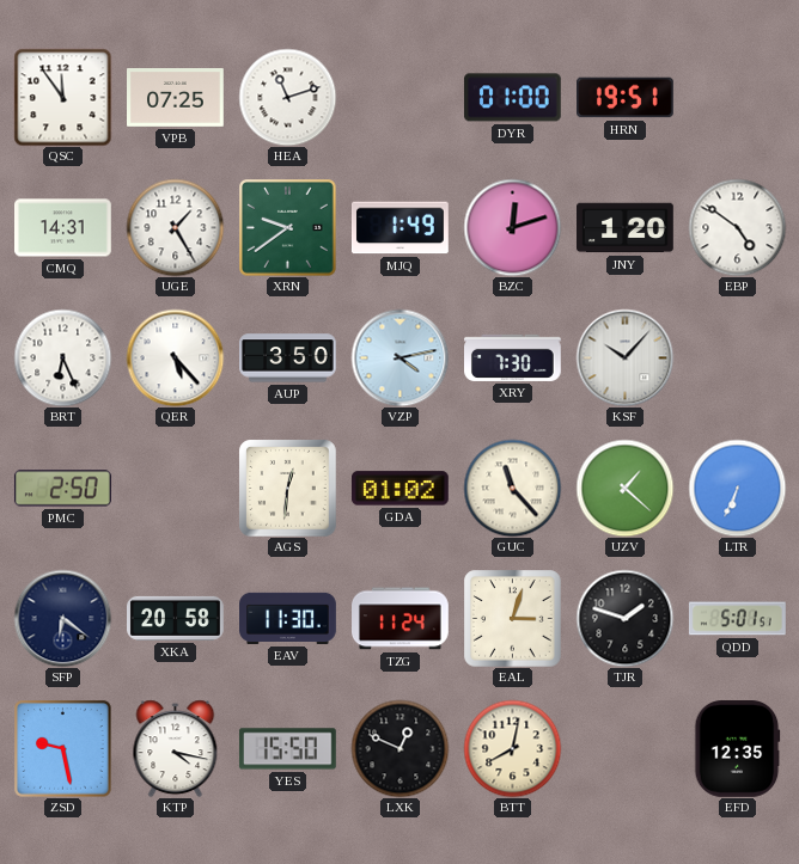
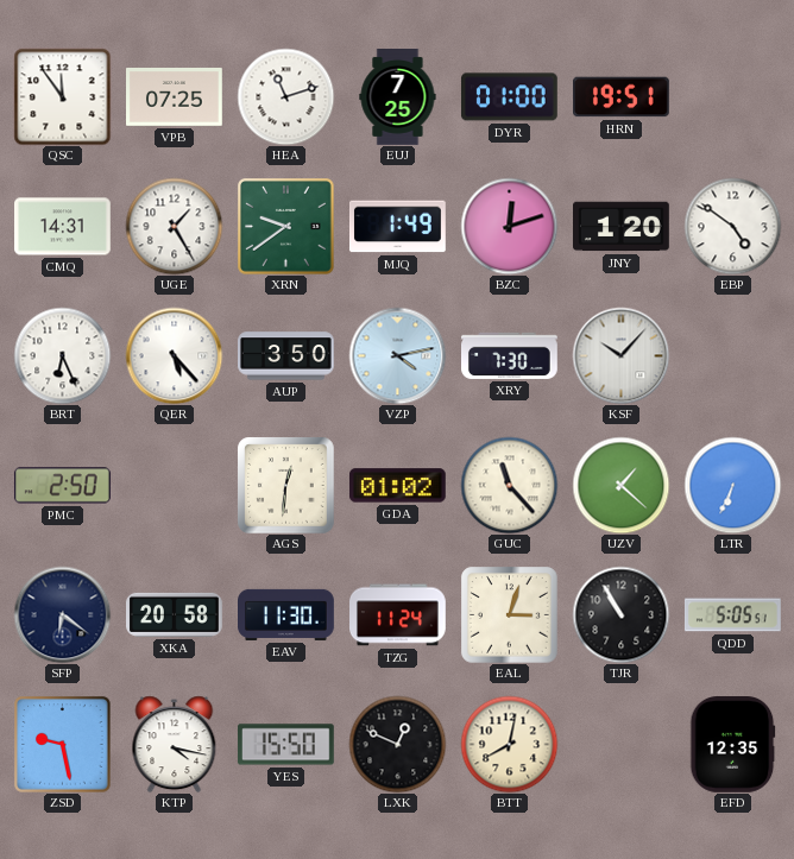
EUJ: none -> 7:25
TJR: 1:48 -> 10:55
QDD: 5:01 -> 5:05
